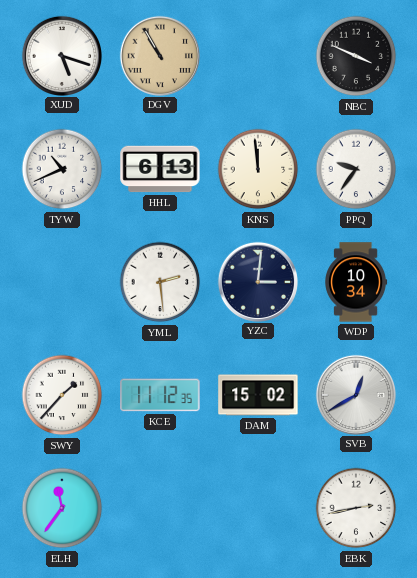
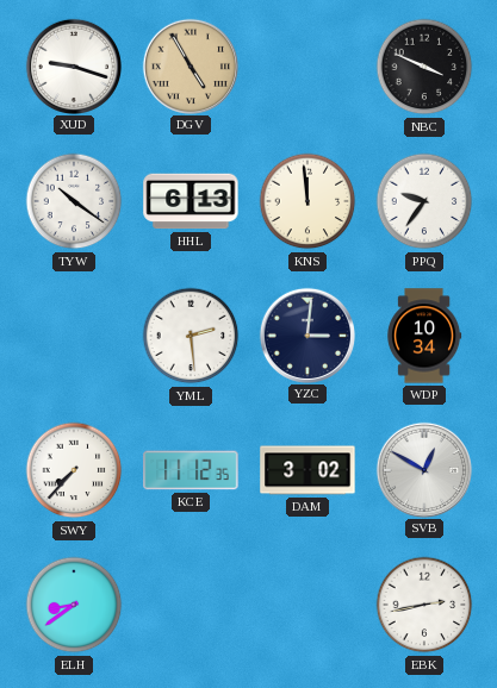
XUD: 5:18 -> 9:18
DGV: 10:55 -> 4:55
TYW: 10:41 -> 10:21
SWY: 1:37 -> 7:37
DAM: 15:02 -> 3:02
SVB: 12:40 -> 12:50
ELH: 11:36 -> 8:39
